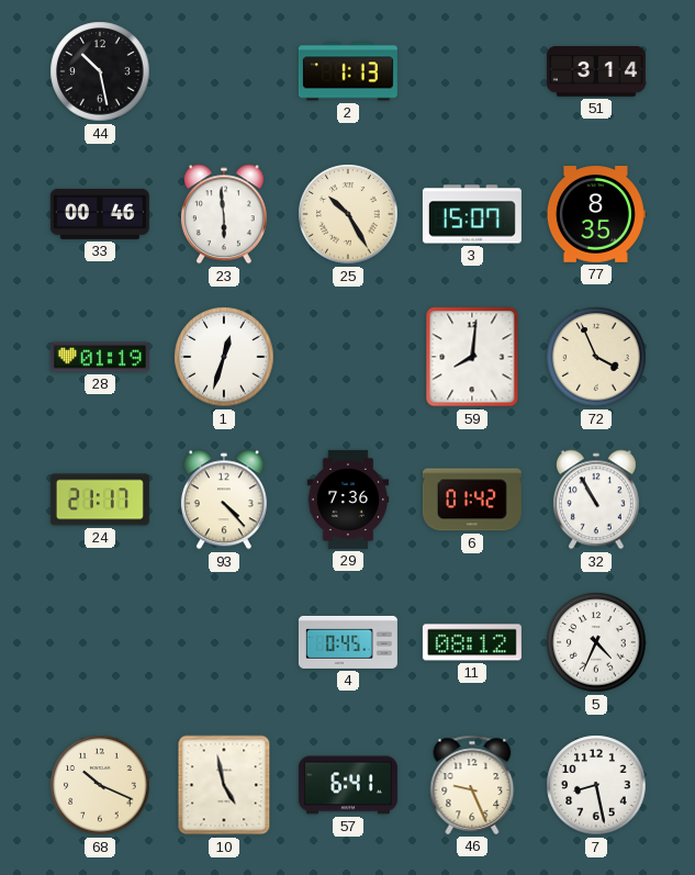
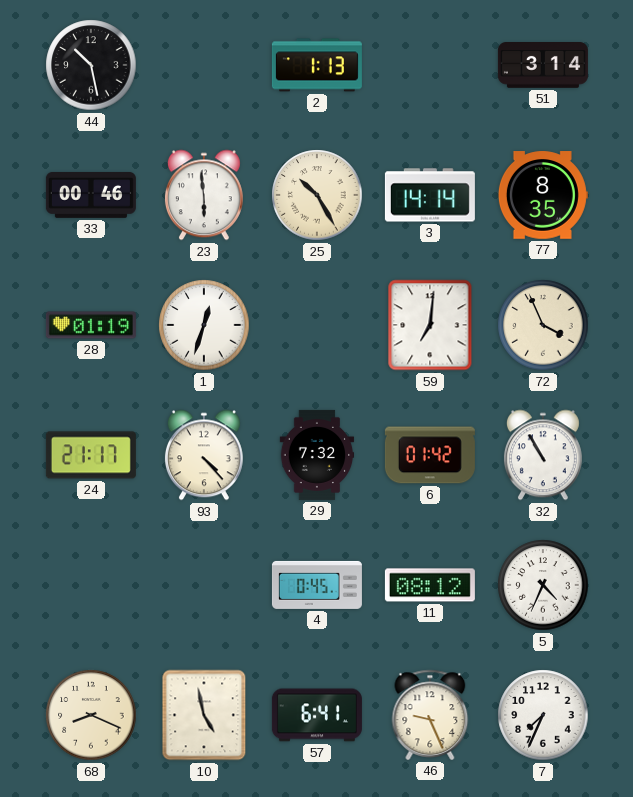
3: 15:07 -> 14:14
59: 8:01 -> 7:01
29: 7:36 -> 7:32
68: 10:19 -> 8:19
7: 8:28 -> 7:34
